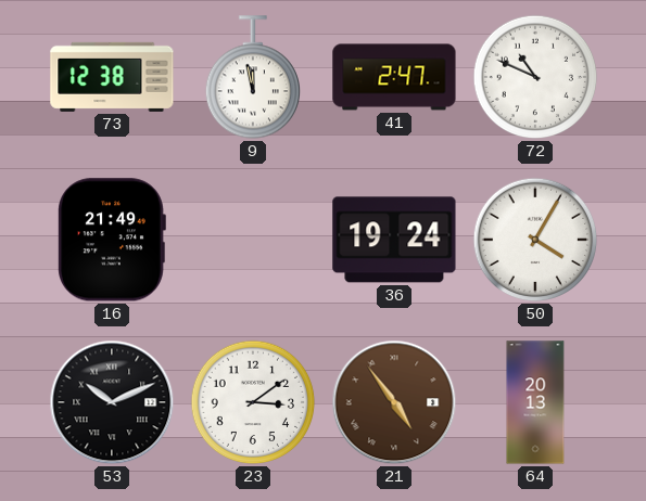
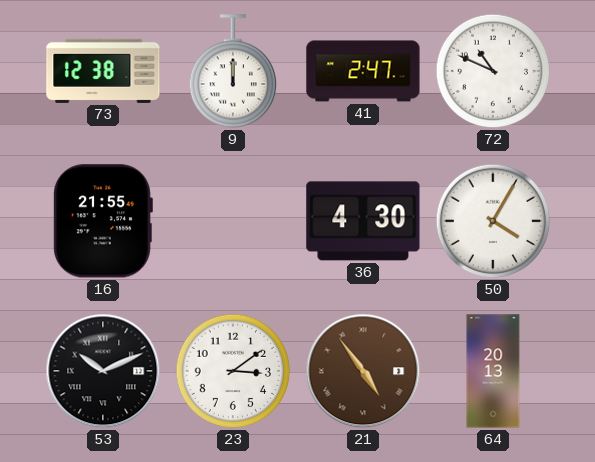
9: 11:58 -> 12:00
16: 21:49 -> 21:55
36: 19:24 -> 4:30
